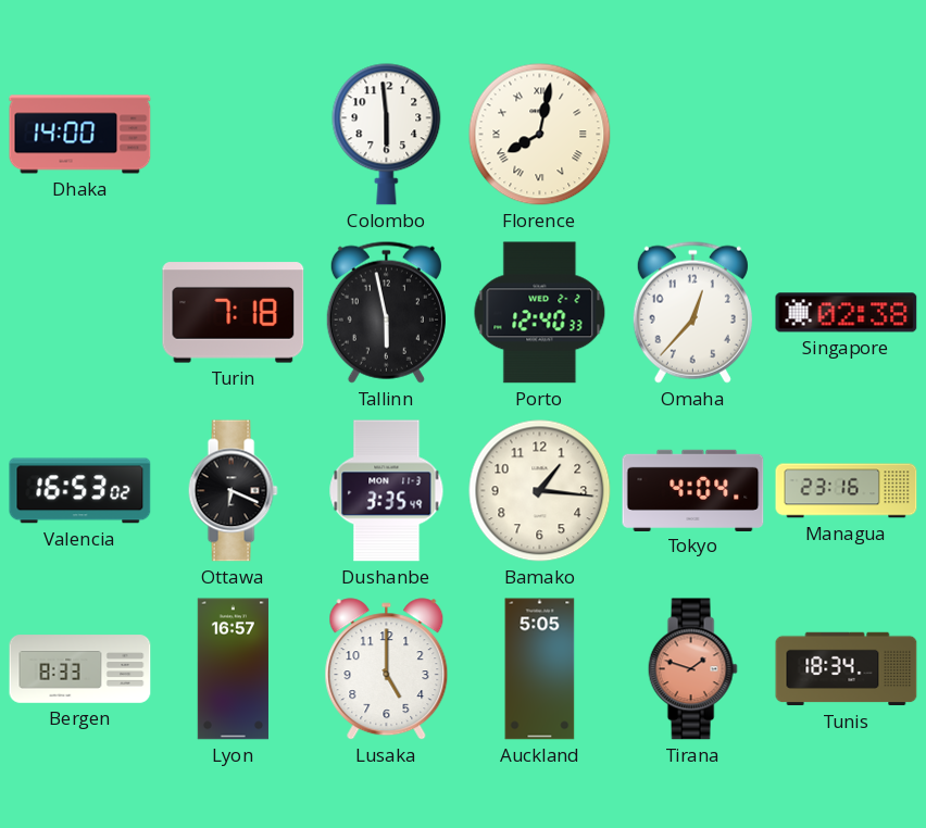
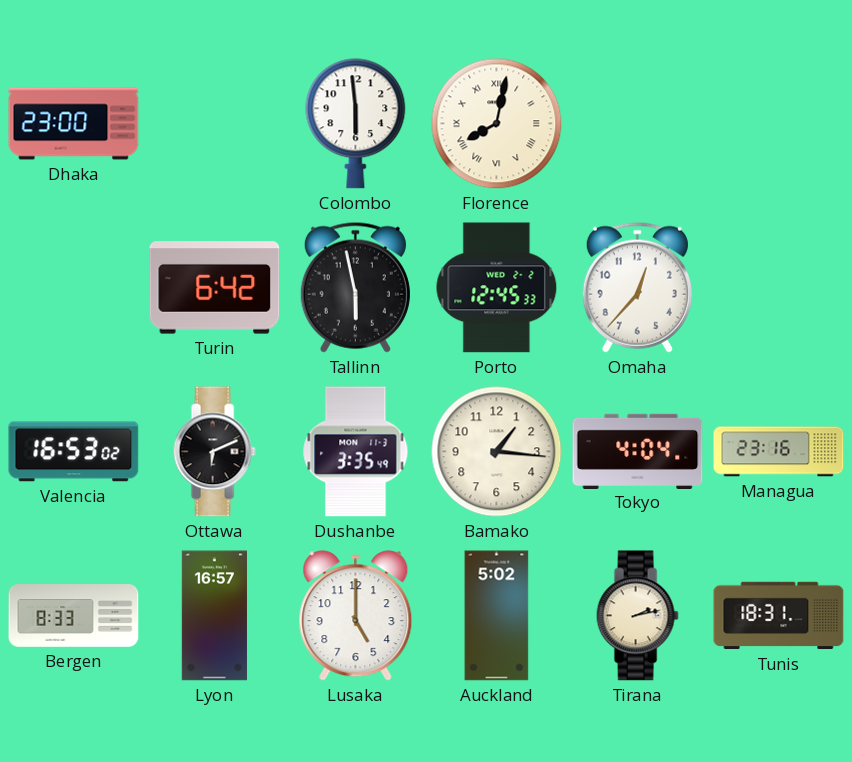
Dhaka: 14:00 -> 23:00
Turin: 7:18 -> 6:42
Porto: 12:40 -> 12:45
Singapore: 02:38 -> none
Ottawa: 6:19 -> 6:11
Auckland: 5:05 -> 5:02
Tirana: 1:48 -> 2:13
Tirana dial: salmon -> cream
Tunis: 18:34 -> 18:31
